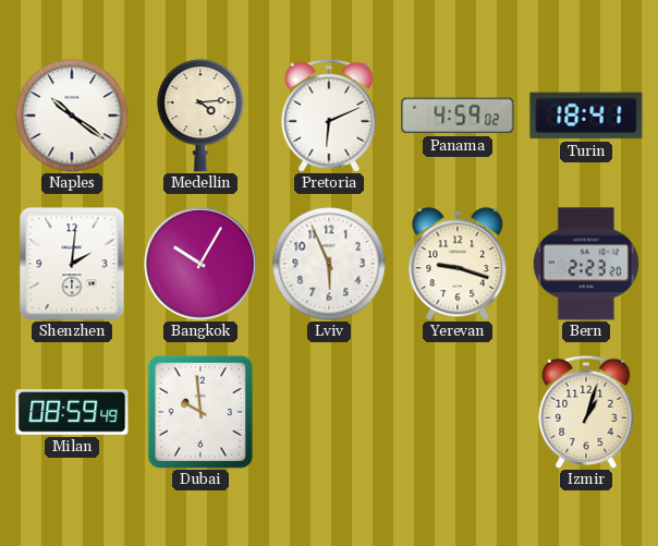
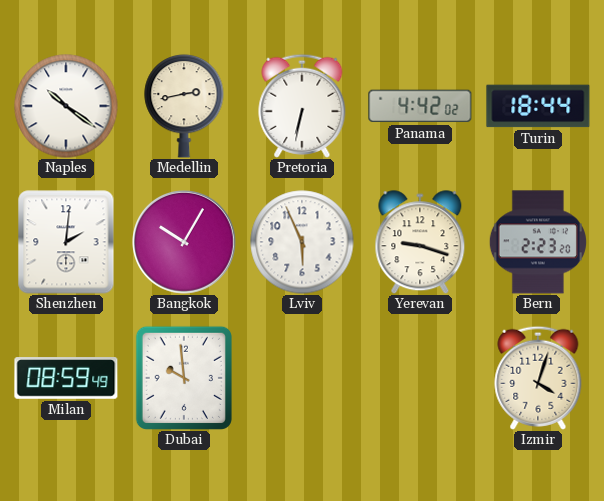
Medellin: 4:14 -> 2:43
Pretoria: 6:11 -> 6:32
Panama: 4:59 -> 4:42
Turin: 18:41 -> 18:44
Izmir: 1:03 -> 4:03
